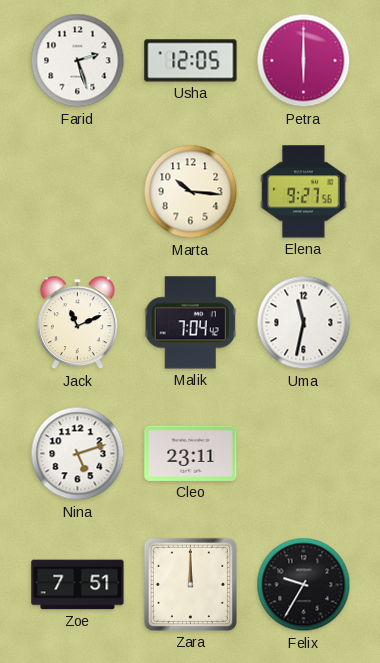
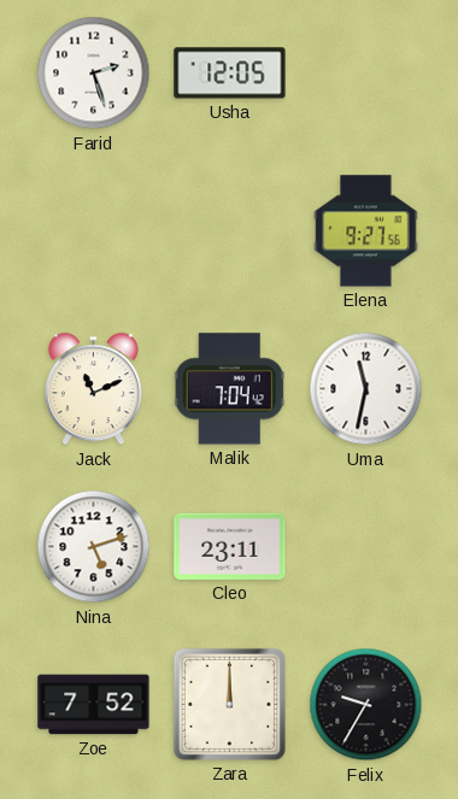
Petra: 6:00 -> none
Marta: 10:16 -> none
Zoe: 7:51 -> 7:52
